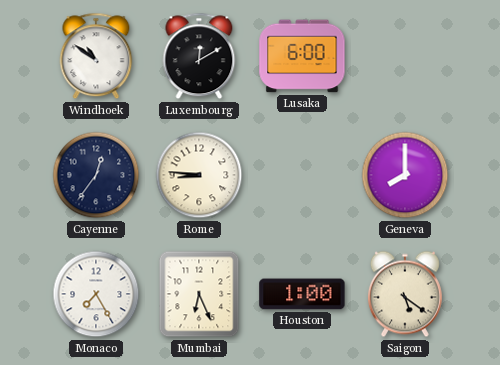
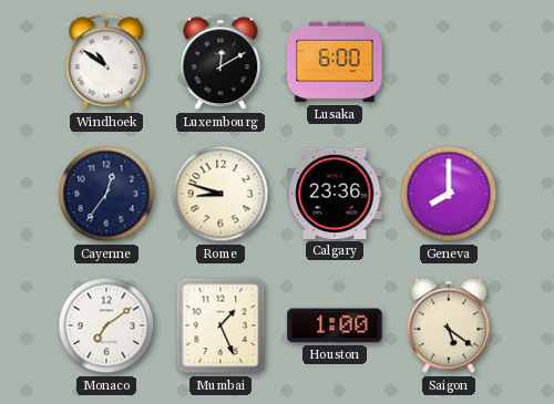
Rome: 8:46 -> 8:48
Calgary: none -> 23:36
Monaco: 7:25 -> 7:09
Mumbai: 6:26 -> 1:26
